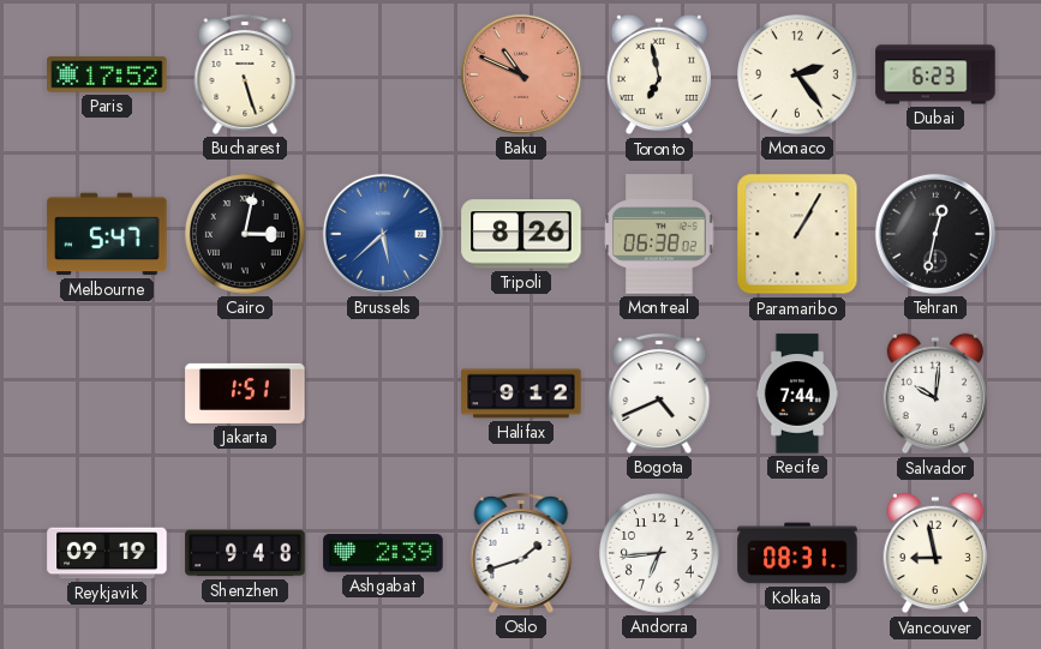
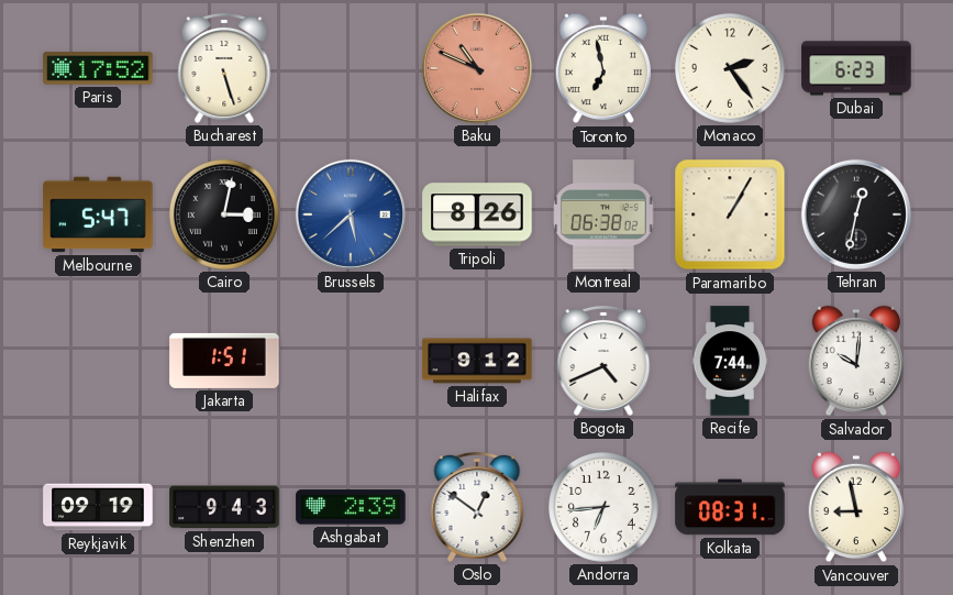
Shenzhen: 9:48 -> 9:43
Oslo: 1:42 -> 12:51
